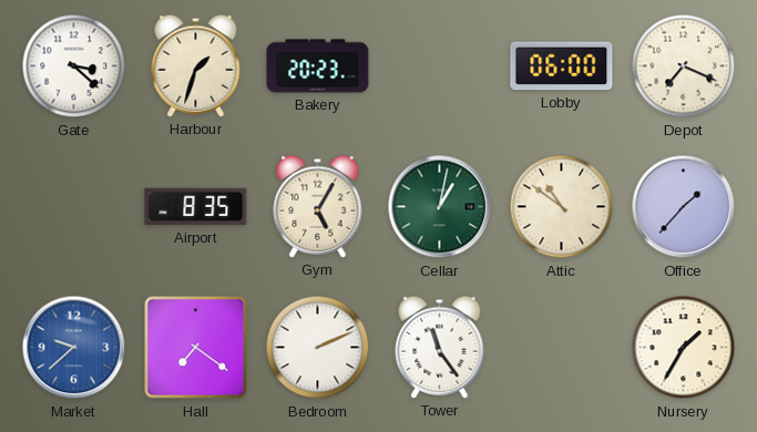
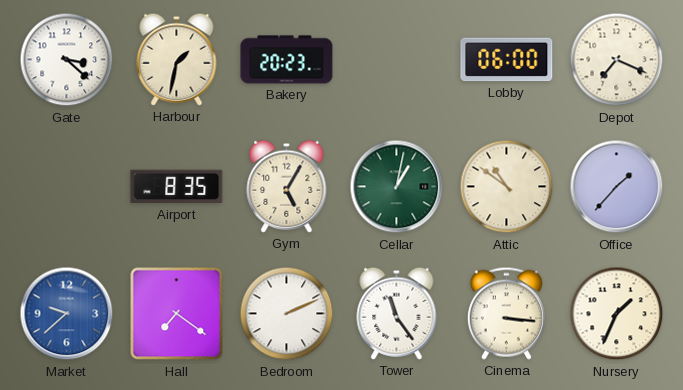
Harbour: 1:33 -> 1:32
Cinema: none -> 3:16
Nursery: 1:35 -> 1:34
